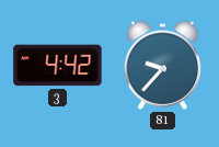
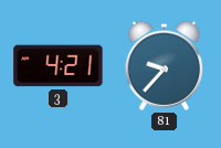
3: 4:42 -> 4:21
